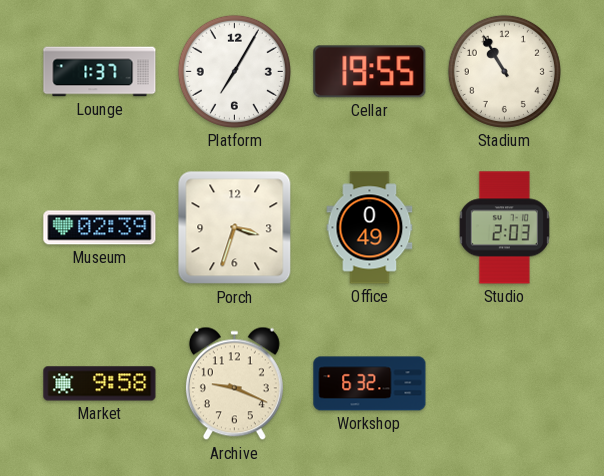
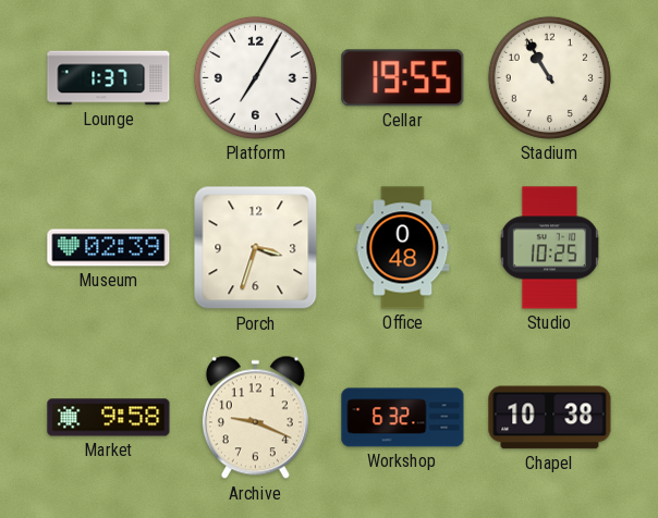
Office: 0:49 -> 0:48
Studio: 2:03 -> 10:25
Chapel: none -> 10:38
